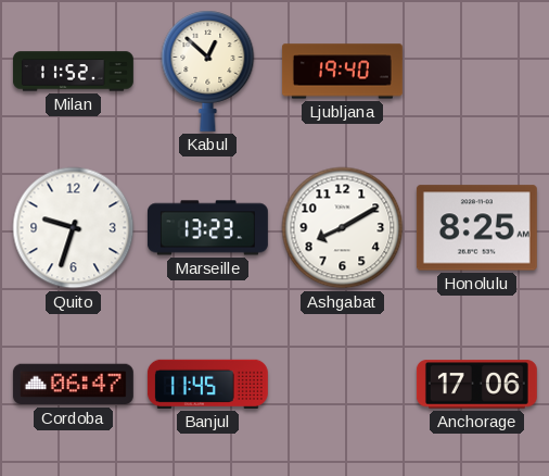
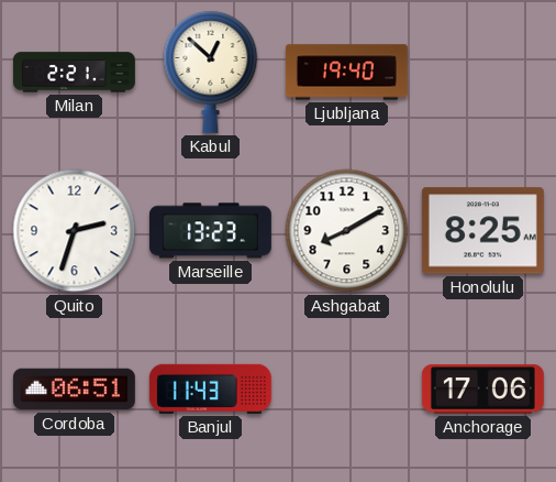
Milan: 11:52 -> 2:21
Quito: 9:33 -> 2:33
Cordoba: 06:47 -> 06:51
Banjul: 11:45 -> 11:43
